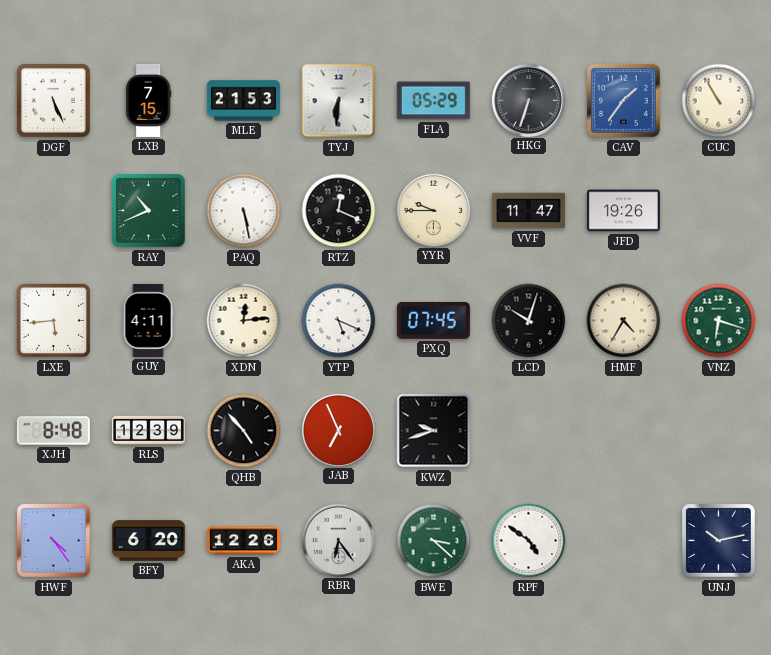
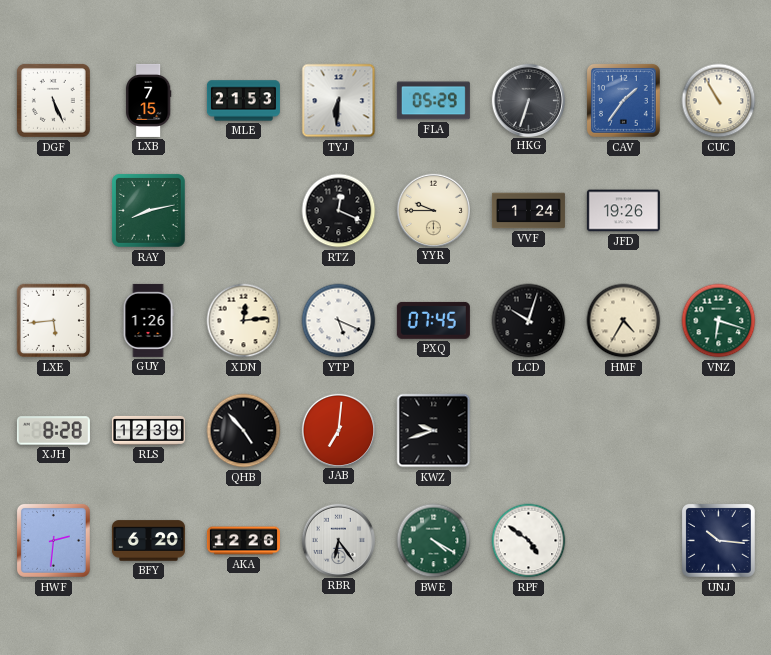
RAY: 10:41 -> 8:13
PAQ: 5:28 -> none
VVF: 11:47 -> 1:24
GUY: 4:11 -> 1:26
XJH: 8:48 -> 8:28
JAB: 6:56 -> 7:01
HWF: 4:24 -> 2:31
BWE: 3:22 -> 4:20
UNJ: 10:13 -> 10:16
